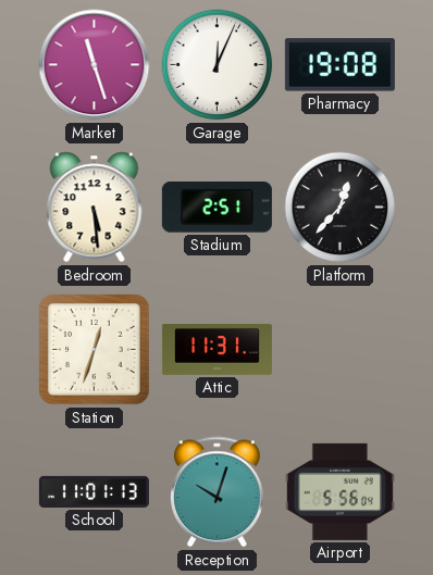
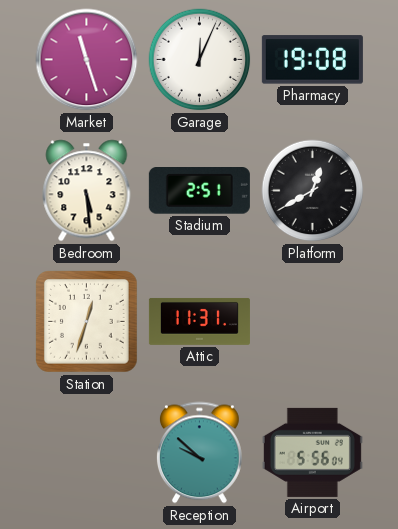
Platform: 12:37 -> 12:40
School: 11:01 -> none
Reception: 10:03 -> 9:52
